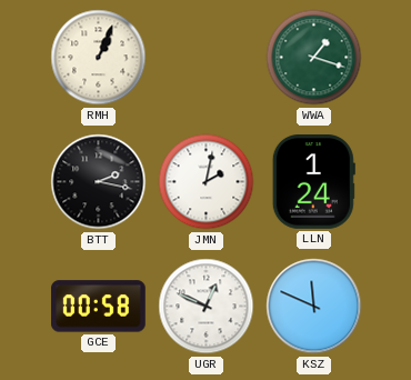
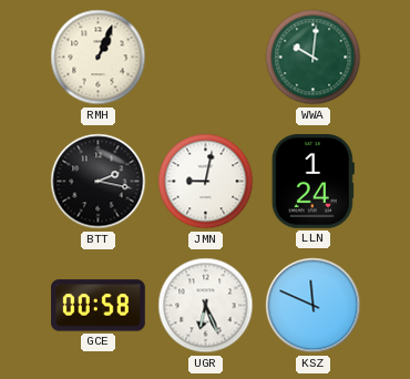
WWA: 1:18 -> 10:01
JMN: 2:02 -> 9:02
UGR: 12:49 -> 6:26
